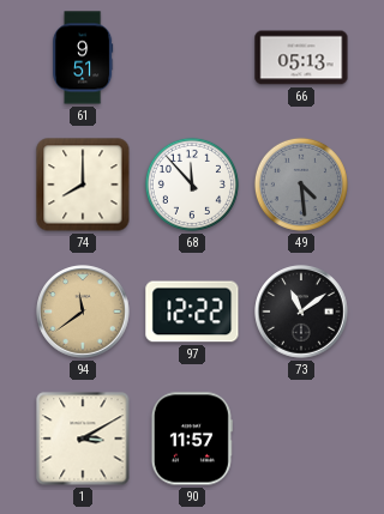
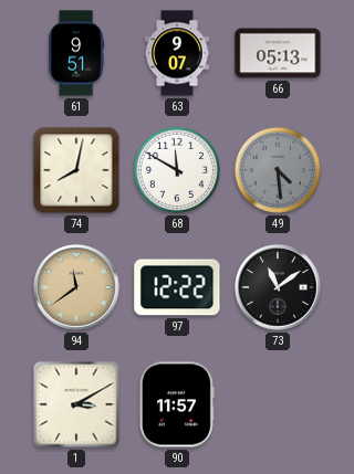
63: none -> 9:07
74: 8:00 -> 8:02
68: 11:53 -> 11:50
